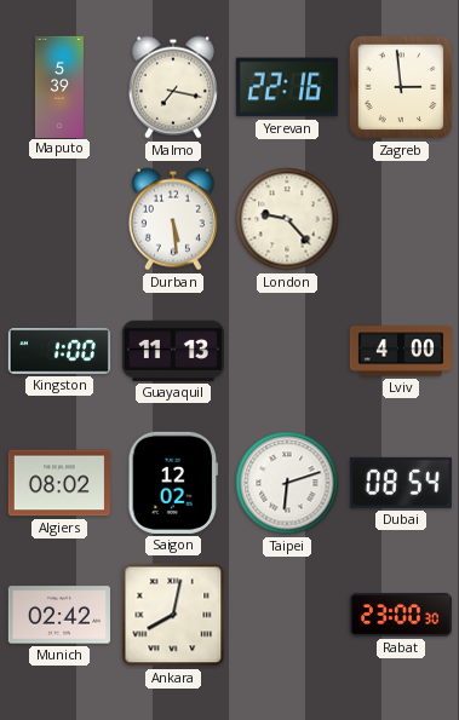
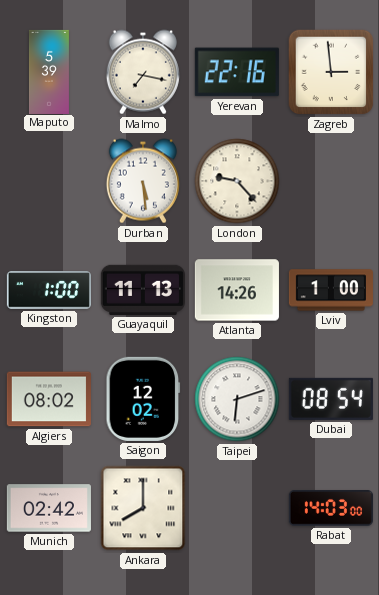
Atlanta: none -> 14:26
Lviv: 4:00 -> 1:00
Ankara: 8:02 -> 8:00
Rabat: 23:00 -> 14:03
